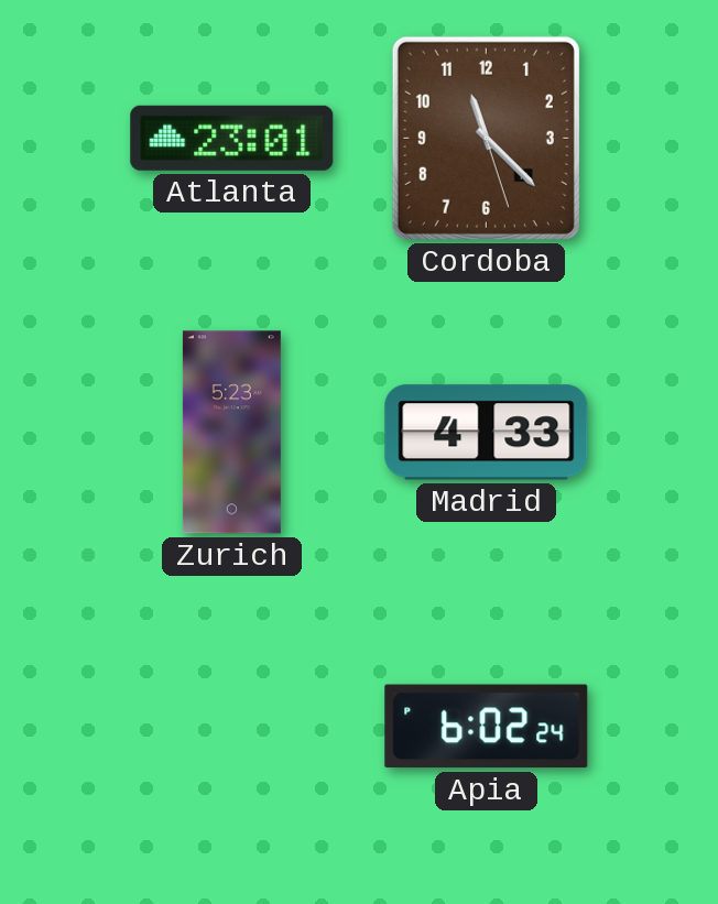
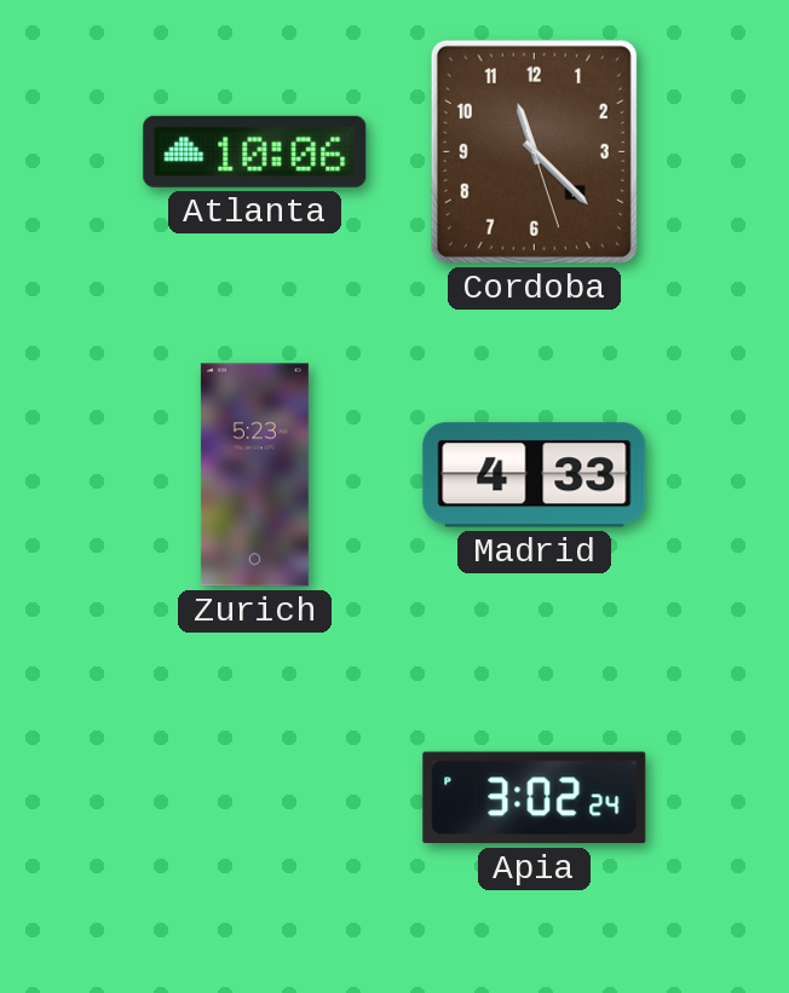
Atlanta: 23:01 -> 10:06
Apia: 6:02 -> 3:02
